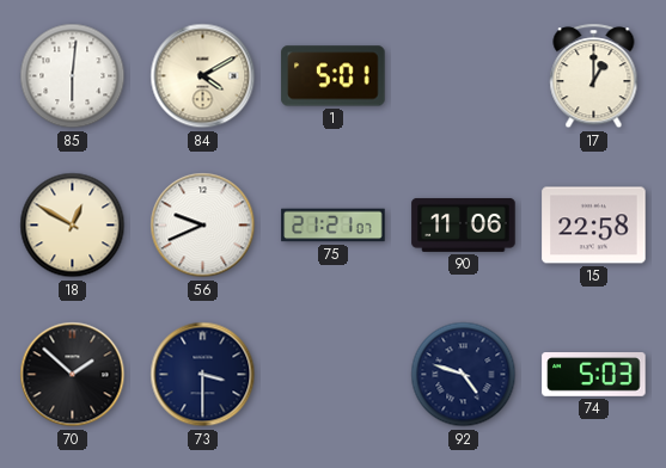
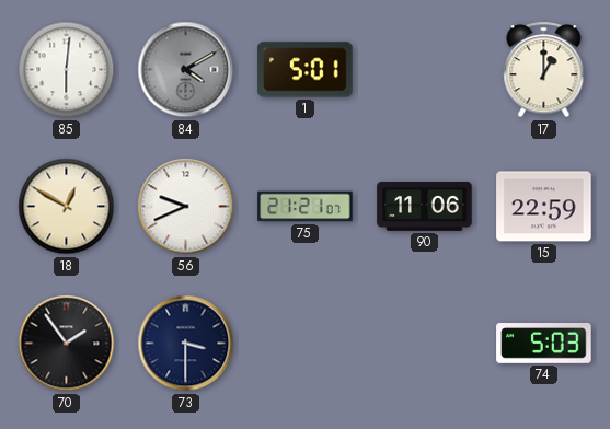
84 dial: cream -> grey
15: 22:58 -> 22:59
70: 1:52 -> 1:54
92: 4:48 -> none
